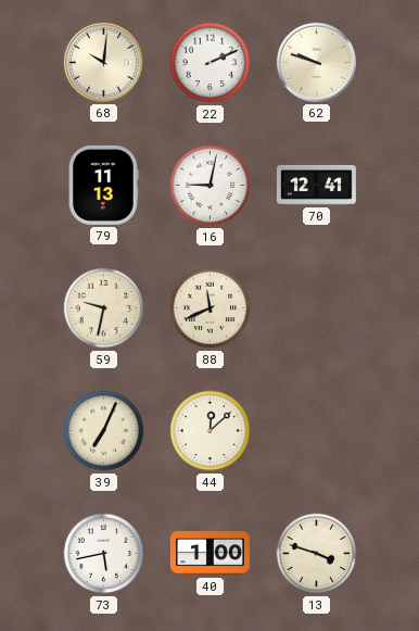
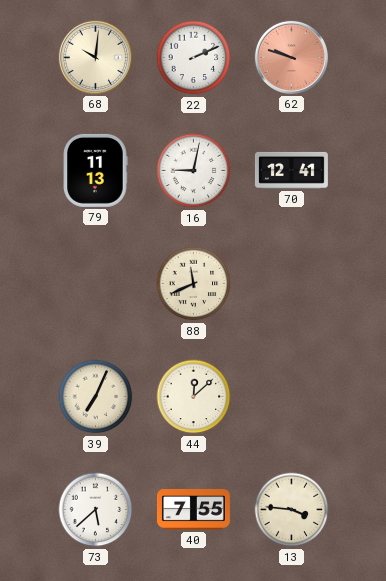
62 dial: cream -> salmon
59: 9:32 -> none
73: 5:43 -> 5:38
40: 1:00 -> 7:55
13: 3:48 -> 3:46
